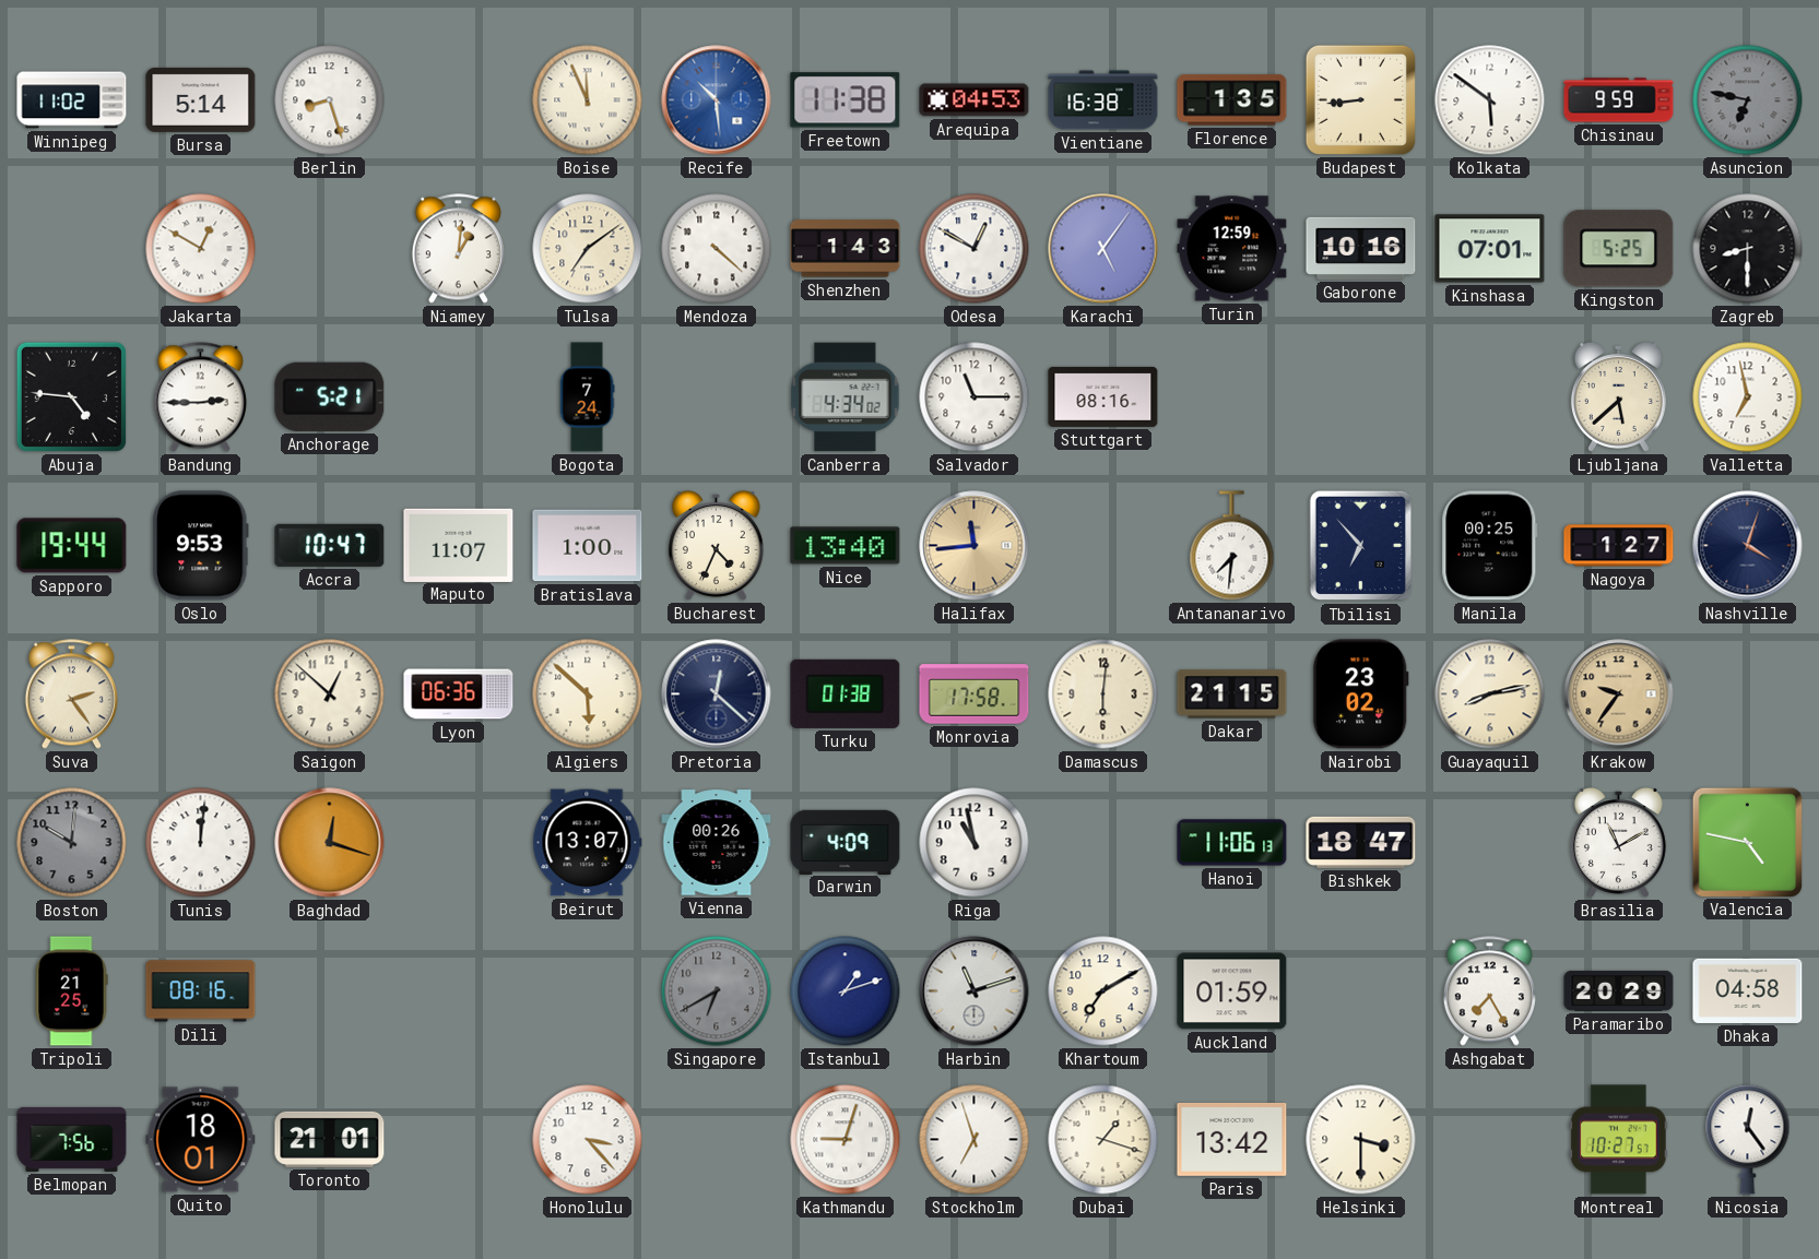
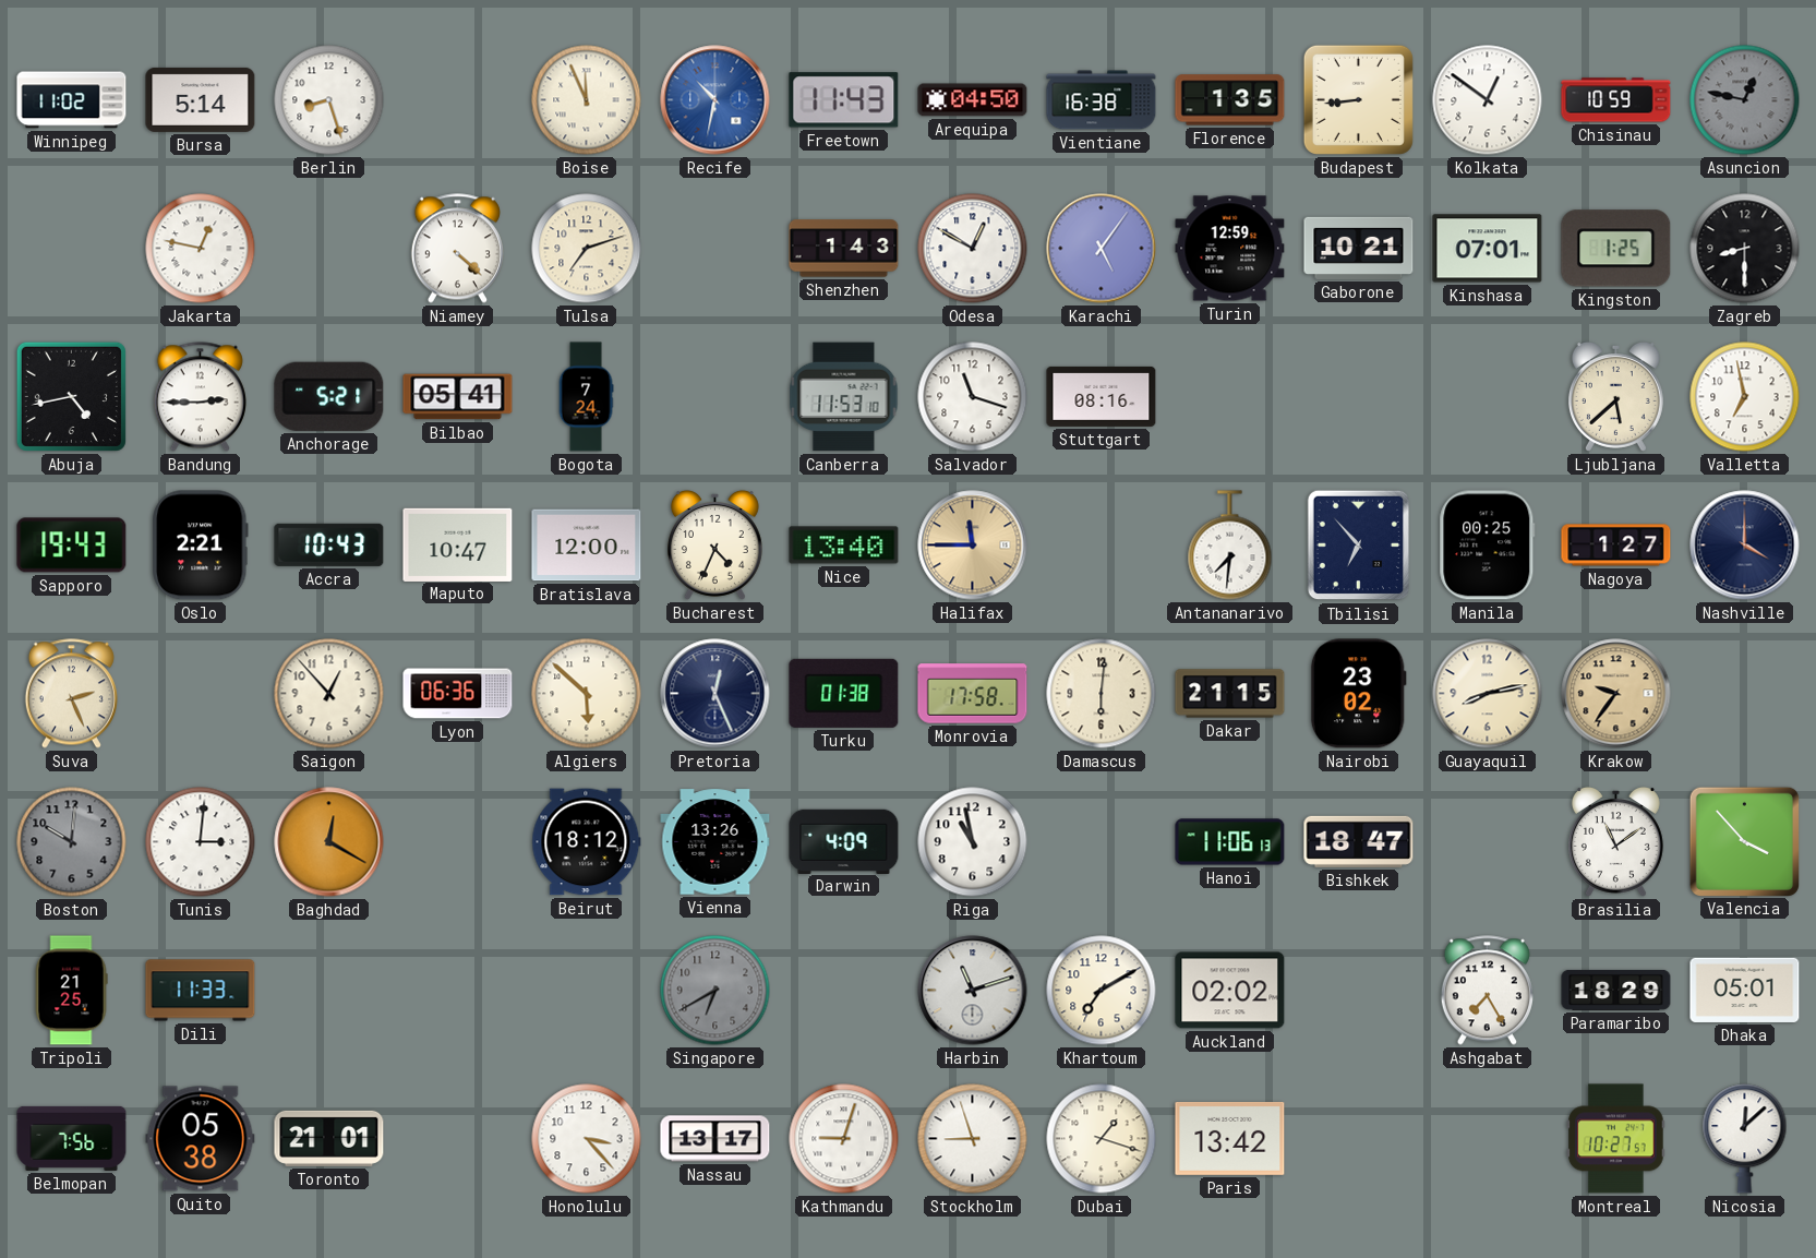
Recife: 10:29 -> 10:32
Freetown: 11:38 -> 11:43
Arequipa: 04:53 -> 04:50
Kolkata: 5:51 -> 12:51
Chisinau: 9:59 -> 10:59
Asuncion: 6:47 -> 12:47
Jakarta: 12:50 -> 12:47
Niamey: 1:01 -> 4:22
Tulsa: 7:09 -> 7:12
Mendoza: 4:22 -> none
Gaborone: 10:16 -> 10:21
Kingston: 5:25 -> 1:25
Abuja: 4:46 -> 4:43
Bilbao: none -> 05:41
Canberra: 4:34 -> 11:53
Salvador: 11:15 -> 11:18
Sapporo: 19:44 -> 19:43
Oslo: 9:53 -> 2:21
Accra: 10:47 -> 10:43
Maputo: 11:07 -> 10:47
Bratislava: 1:00 -> 12:00
Halifax: 11:44 -> 11:45
Nashville: 4:03 -> 4:00
Suva: 2:24 -> 2:26
Saigon: 12:52 -> 12:53
Pretoria: 12:22 -> 12:26
Tunis: 12:01 -> 3:01
Baghdad: 12:18 -> 12:20
Beirut: 13:07 -> 18:12
Vienna: 00:26 -> 13:26
Brasilia: 11:10 -> 11:09
Valencia: 4:47 -> 3:53
Dili: 08:16 -> 11:33
Istanbul: 1:12 -> none
Auckland: 01:59 -> 02:02
Paramaribo: 20:29 -> 18:29
Dhaka: 04:58 -> 05:01
Quito: 18:01 -> 05:38
Nassau: none -> 13:17
Stockholm: 6:57 -> 8:57
Helsinki: 3:30 -> none
Nicosia: 12:24 -> 12:08
